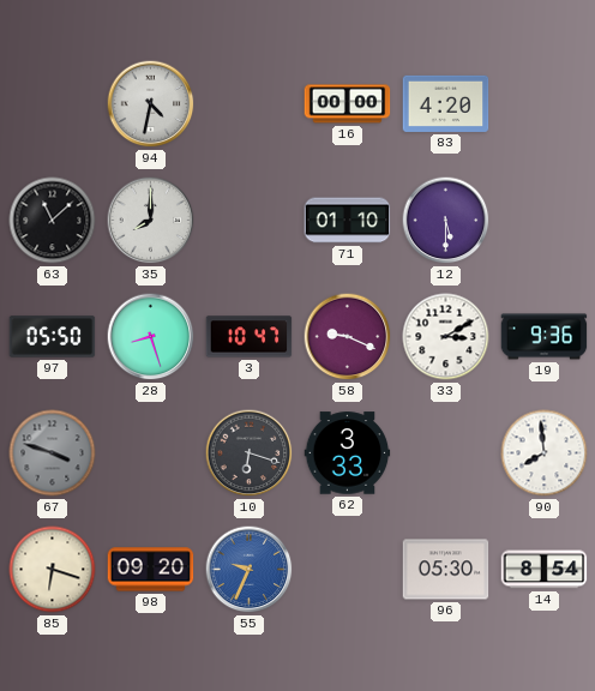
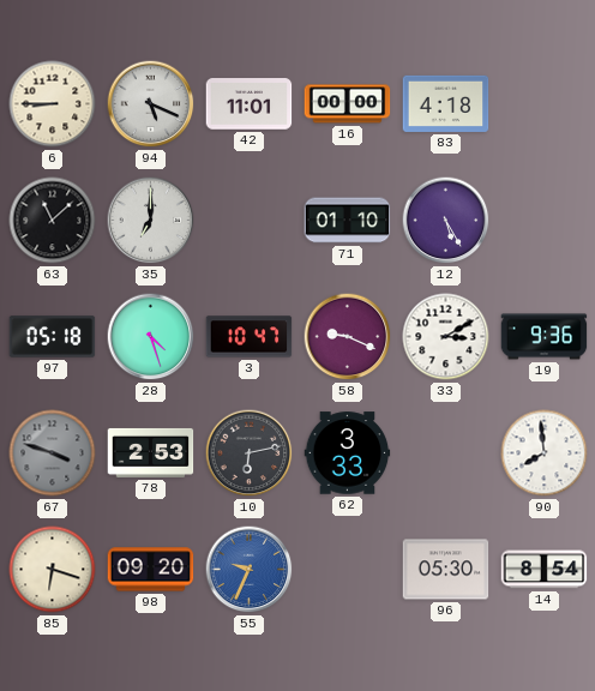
6: none -> 8:45
94: 4:32 -> 5:19
42: none -> 11:01
83: 4:20 -> 4:18
35: 8:00 -> 7:00
12: 5:30 -> 5:25
97: 05:50 -> 05:18
28: 8:27 -> 4:27
78: none -> 2:53
10: 6:18 -> 6:13
